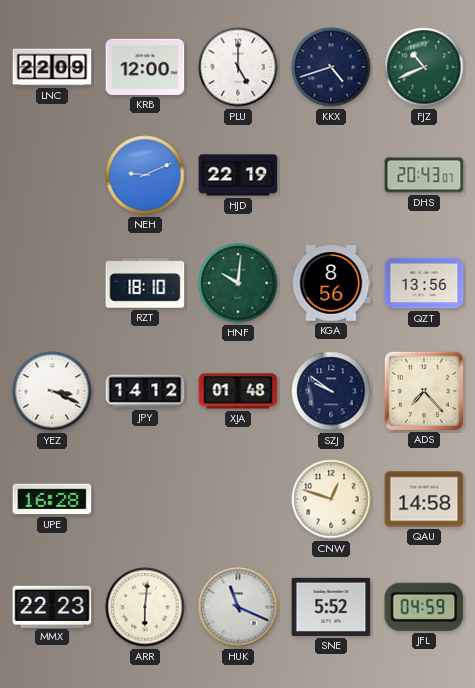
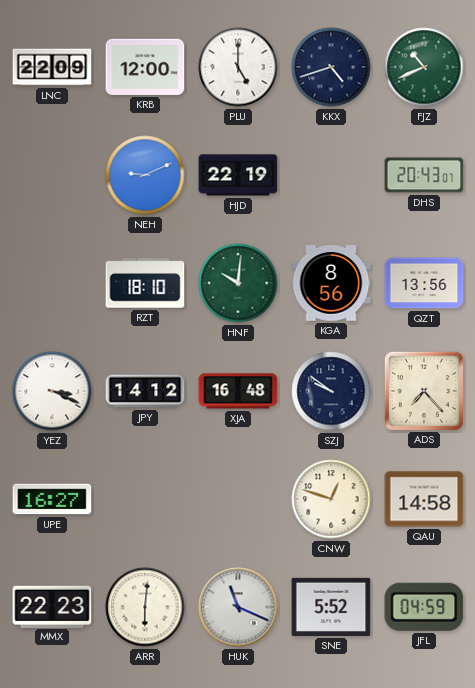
XJA: 01:48 -> 16:48
UPE: 16:28 -> 16:27
